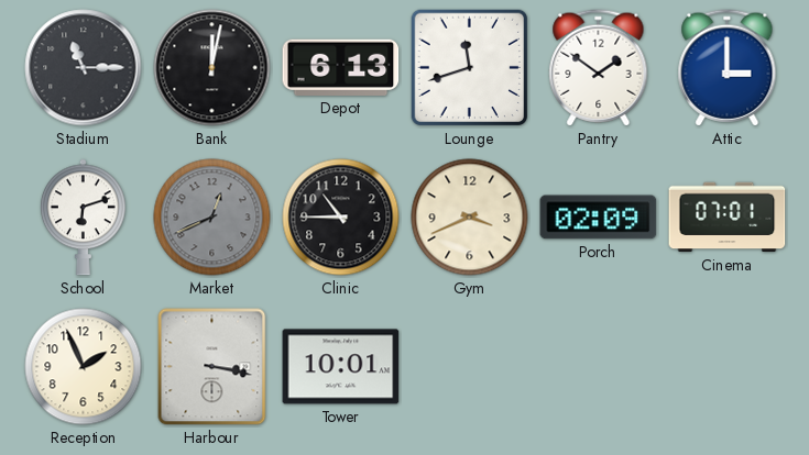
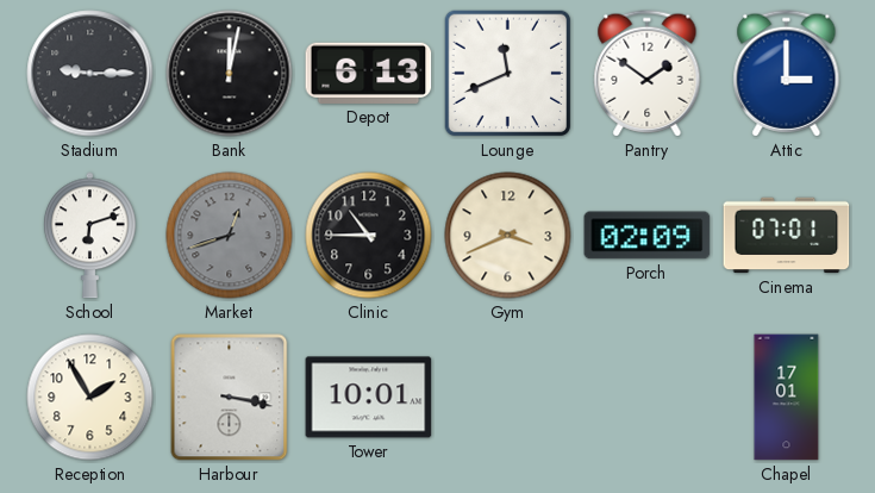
Stadium: 11:15 -> 9:15
Lounge: 11:42 -> 11:41
Market: 12:41 -> 12:42
Reception: 1:56 -> 1:55
Chapel: none -> 17:01
